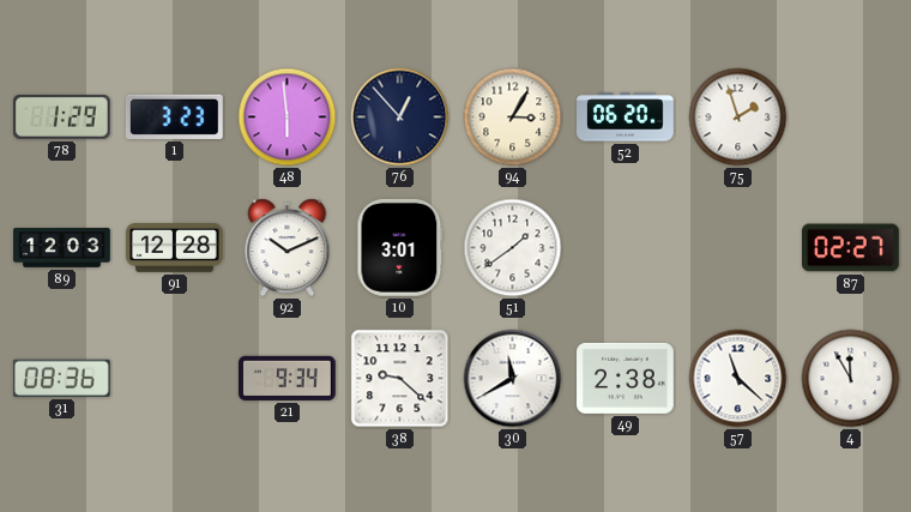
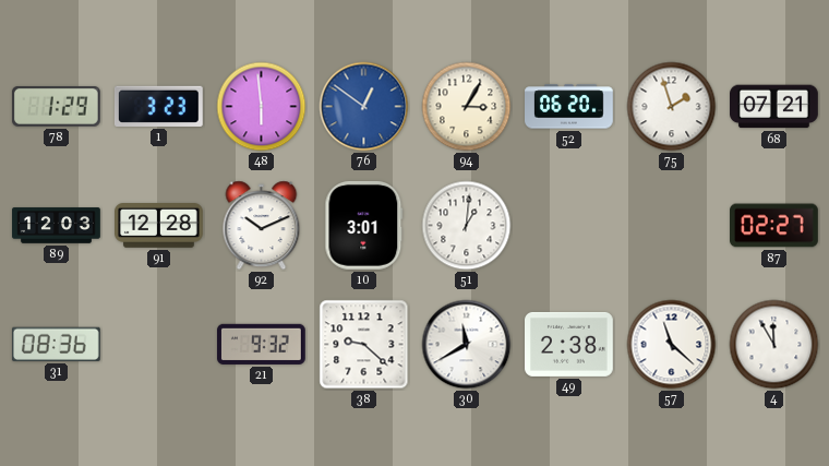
76: 12:53 -> 12:51
76 dial: navy -> blue
68: none -> 07:21
51: 1:39 -> 1:01
21: 9:34 -> 9:32
